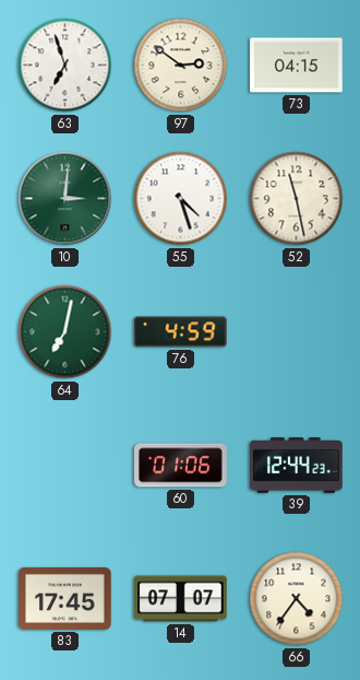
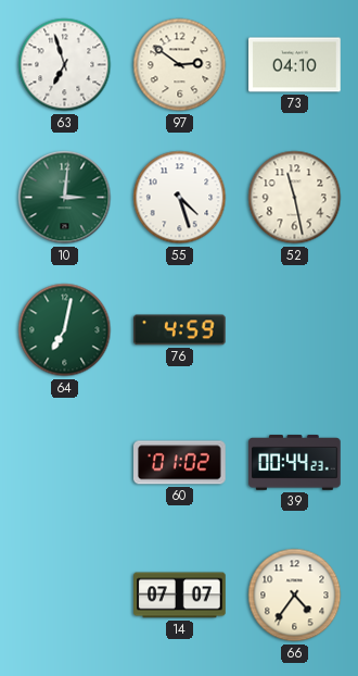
73: 04:15 -> 04:10
60: 01:06 -> 01:02
39: 12:44 -> 00:44
83: 17:45 -> none
